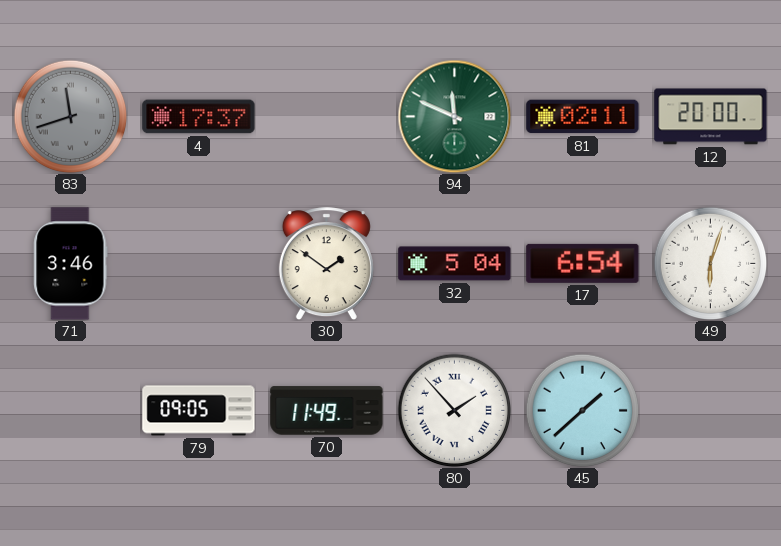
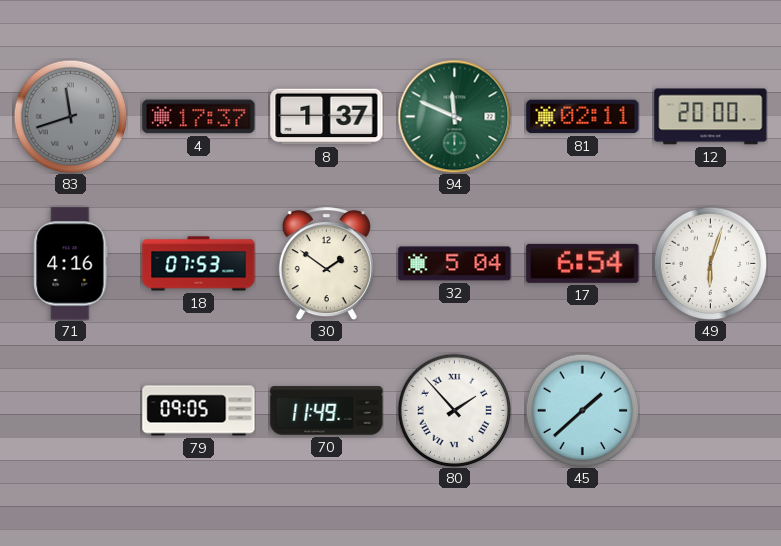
8: none -> 1:37
71: 3:46 -> 4:16
18: none -> 07:53
